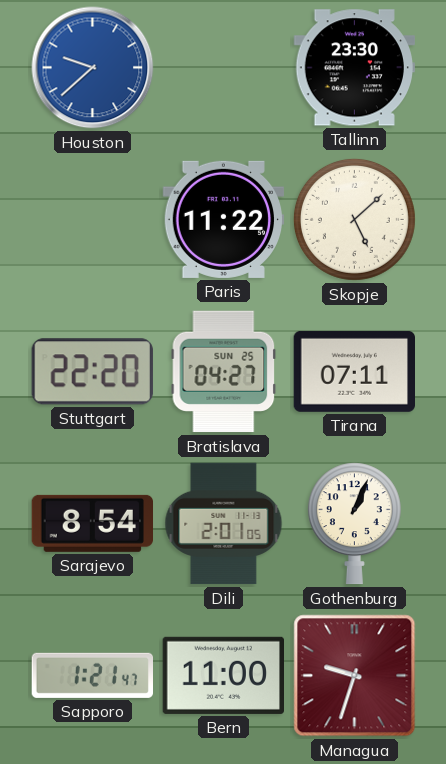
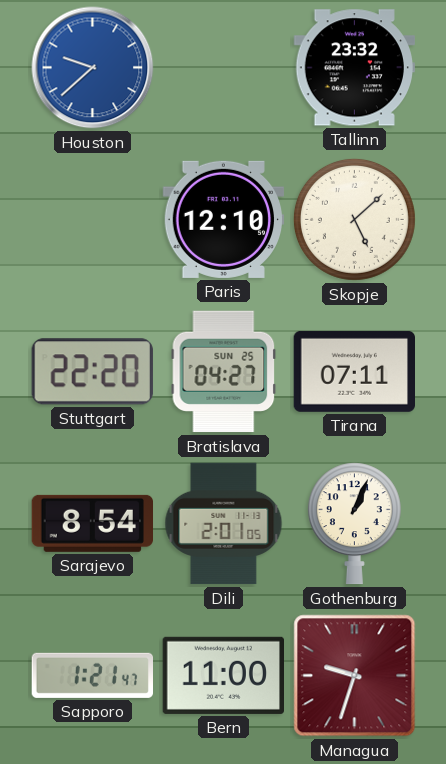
Tallinn: 23:30 -> 23:32
Paris: 11:22 -> 12:10
